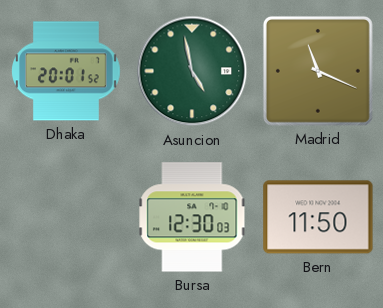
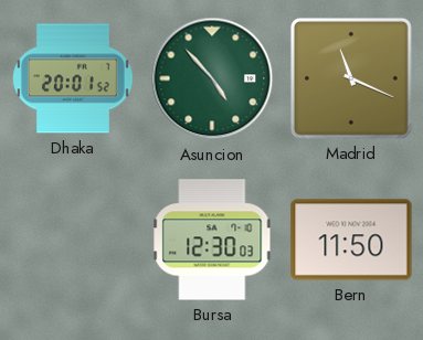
Asuncion: 4:58 -> 4:53
